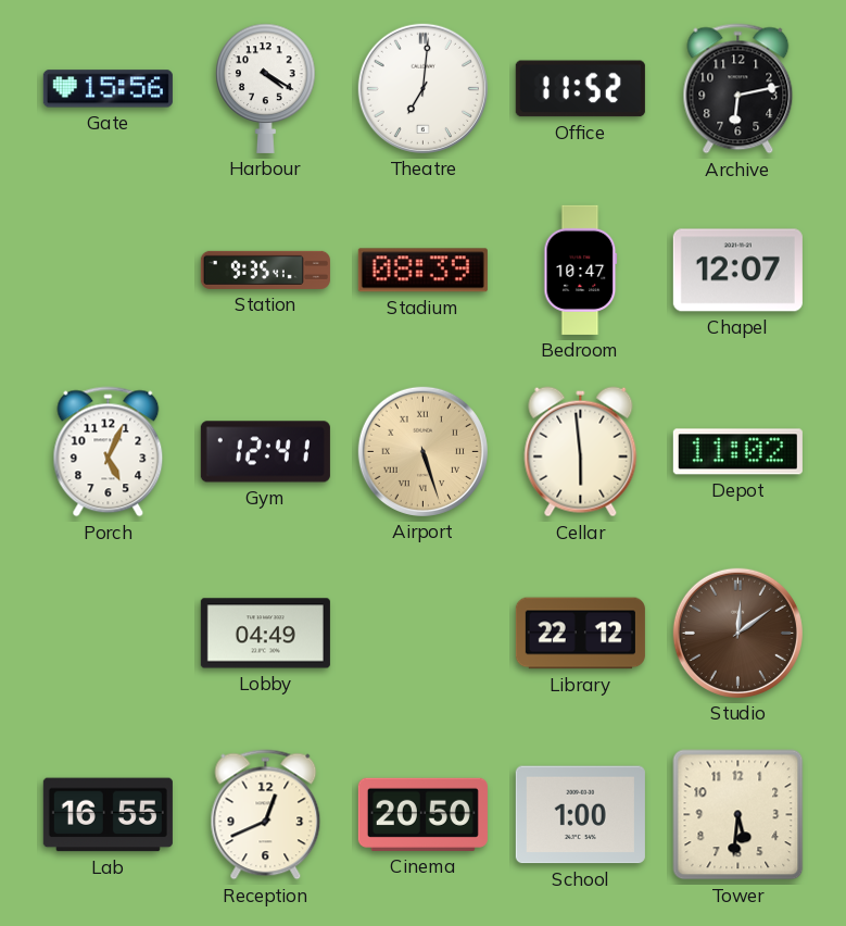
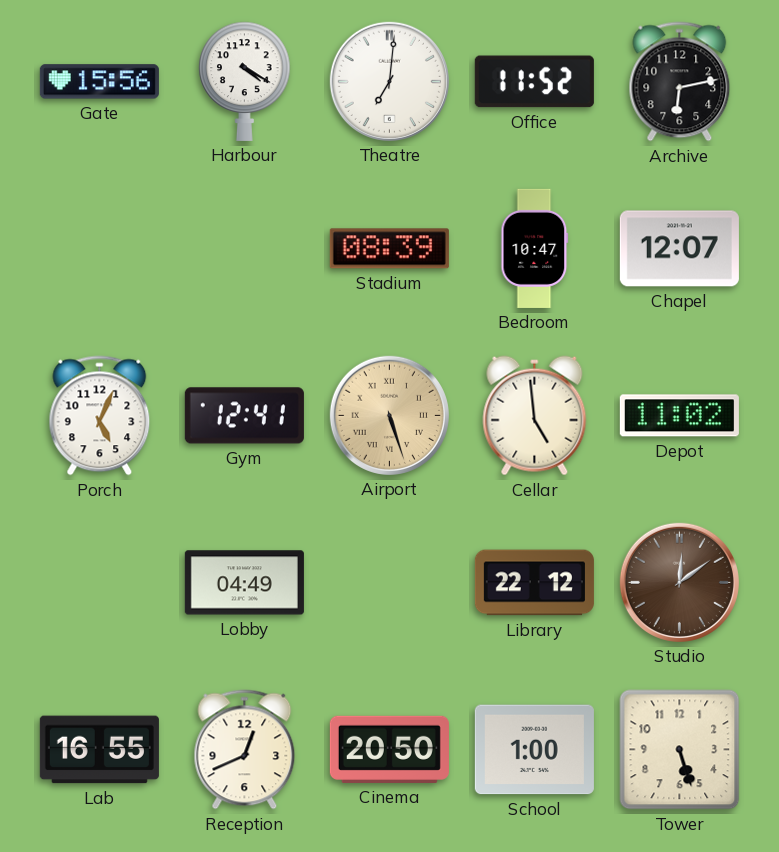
Station: 9:35 -> none
Cellar: 5:59 -> 4:59
Tower: 5:31 -> 5:27
